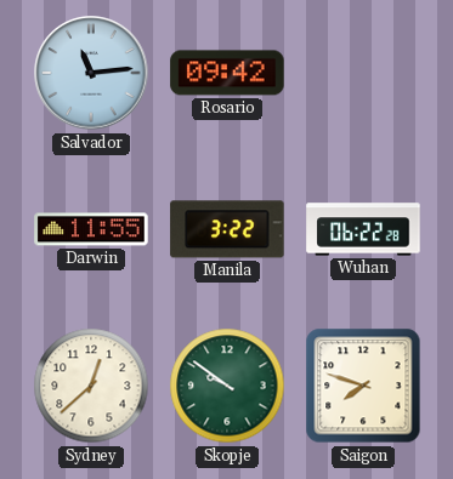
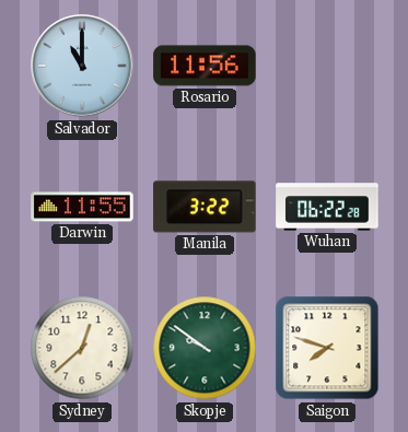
Salvador: 11:14 -> 11:00
Rosario: 09:42 -> 11:56
